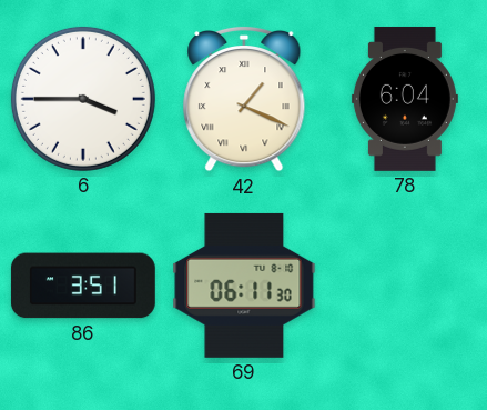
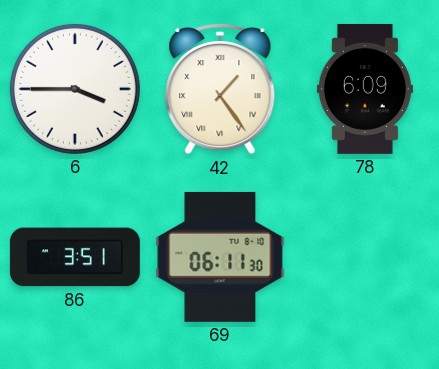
42: 1:19 -> 1:24
78: 6:04 -> 6:09
